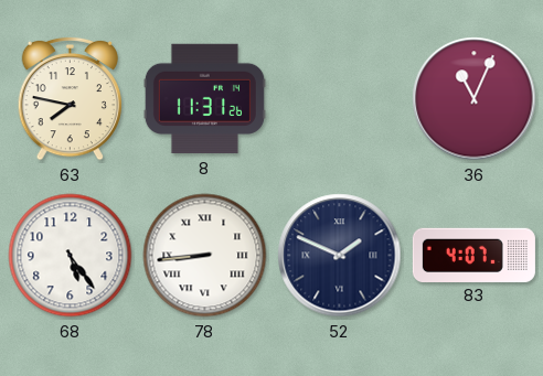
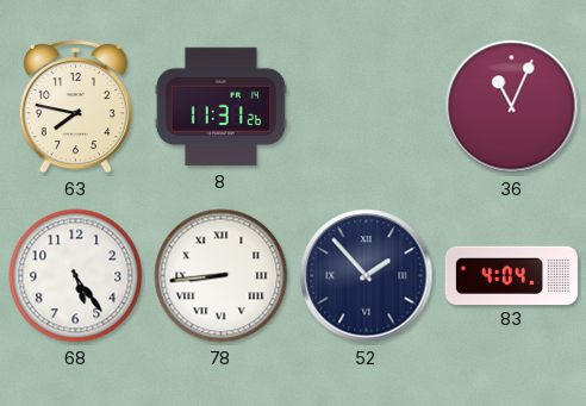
52: 1:49 -> 1:53
83: 4:07 -> 4:04
